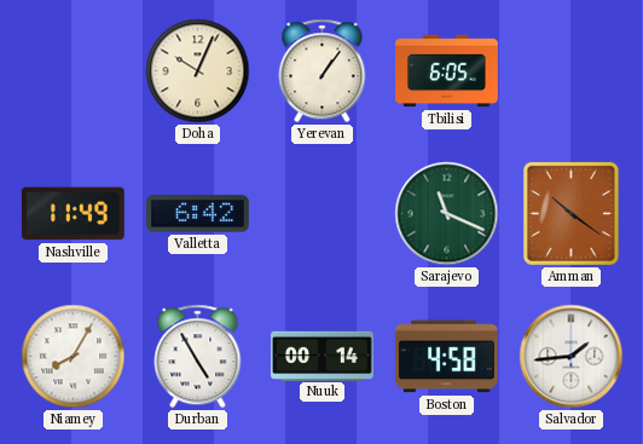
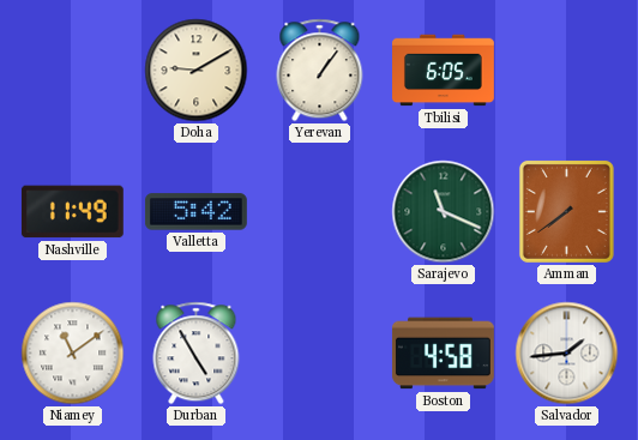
Doha: 10:04 -> 9:10
Valletta: 6:42 -> 5:42
Amman: 10:21 -> 7:39
Niamey: 8:05 -> 11:09
Nuuk: 00:14 -> none
